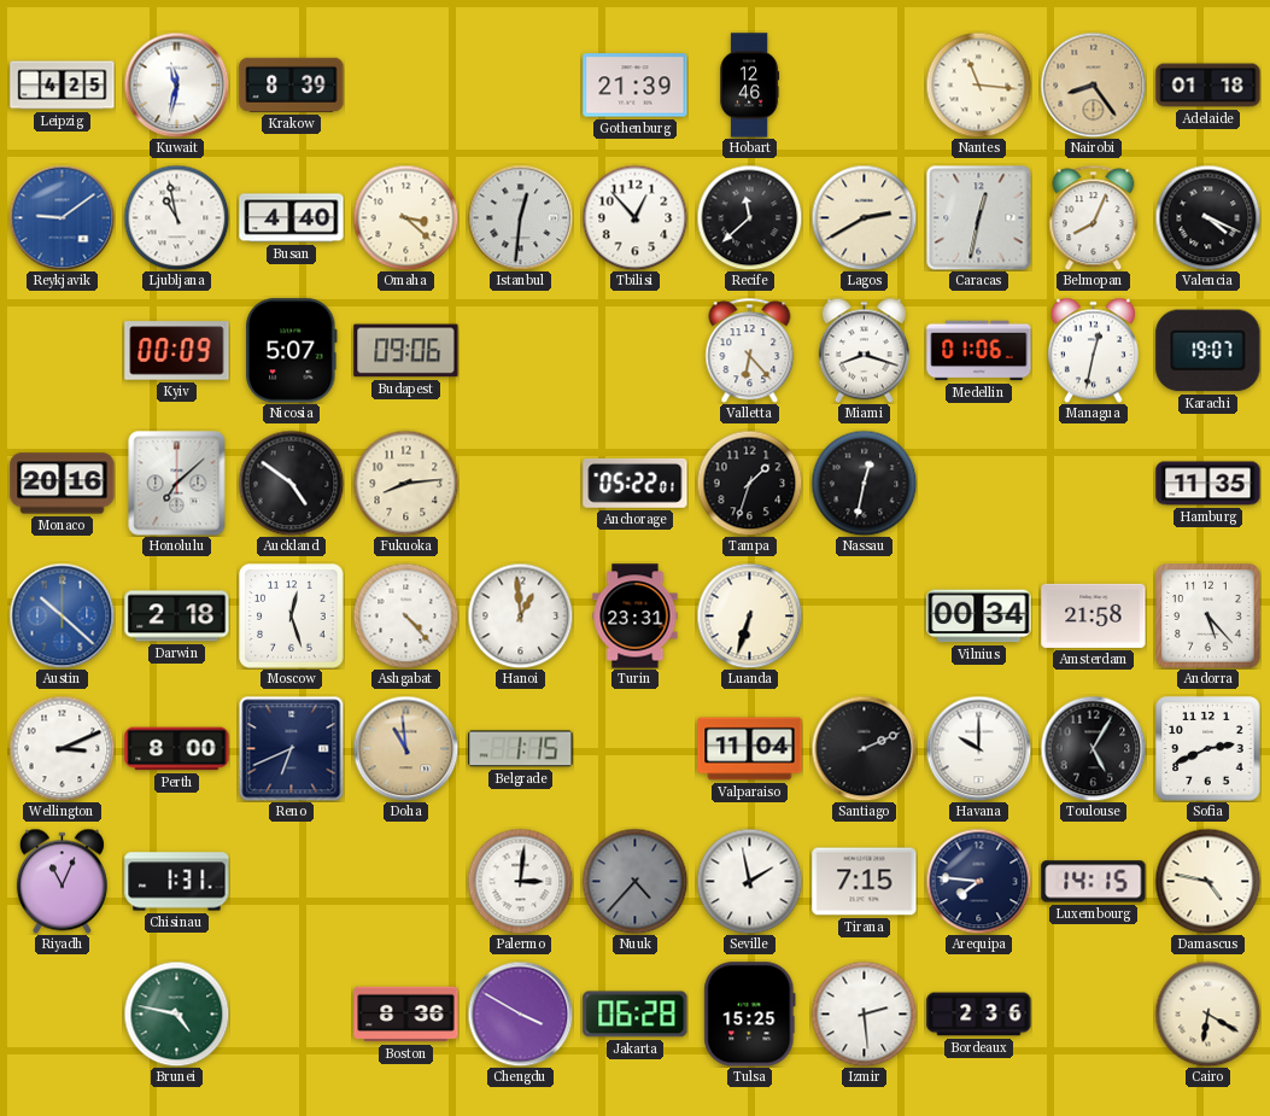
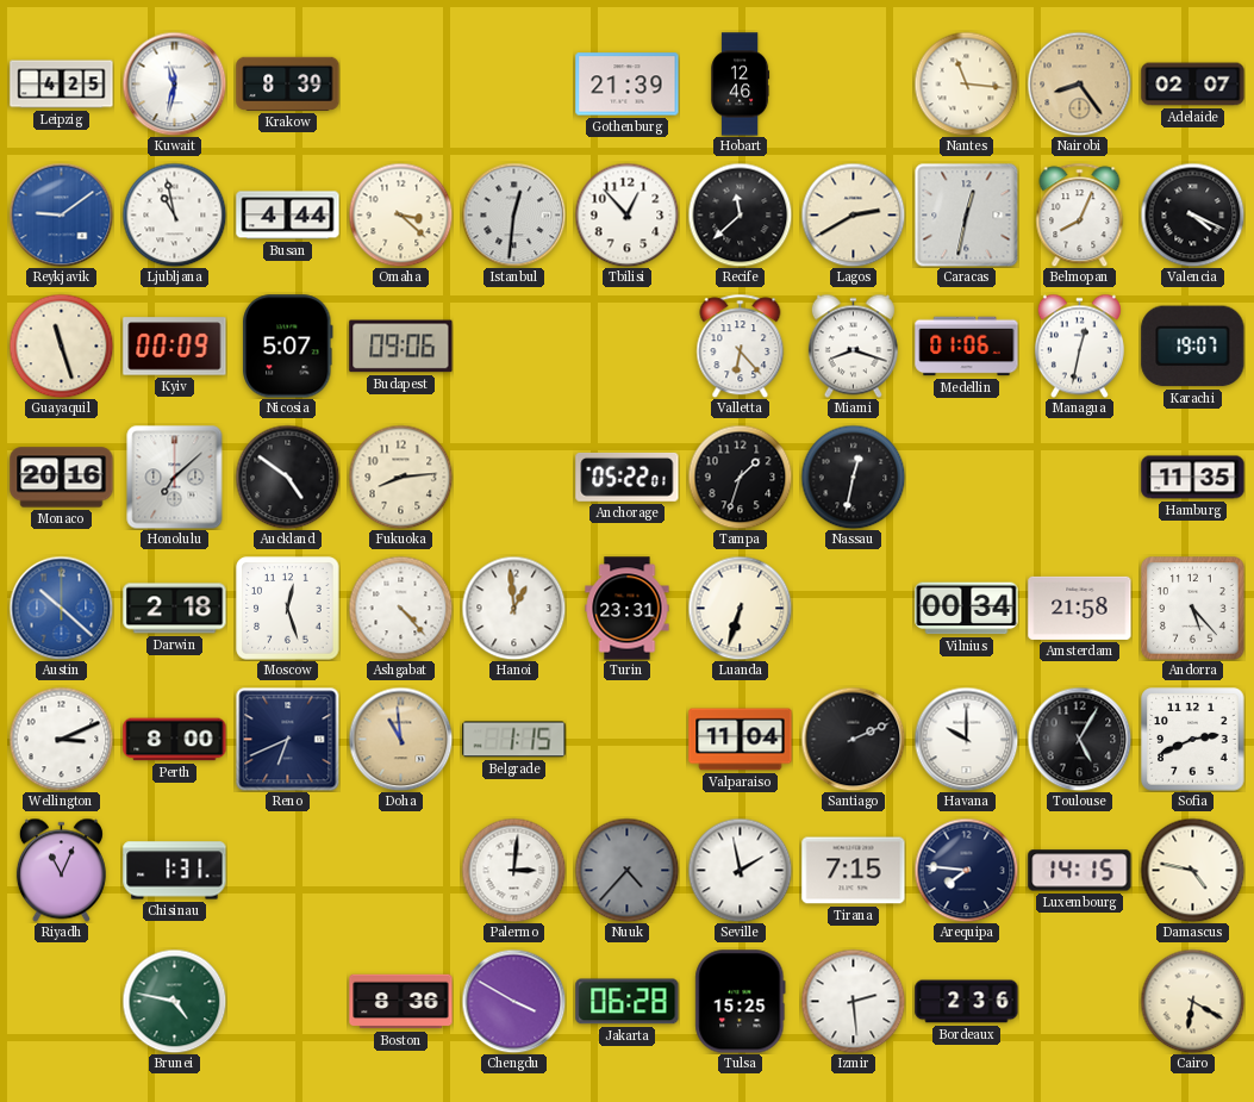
Adelaide: 01:18 -> 02:07
Busan: 4:40 -> 4:44
Guayaquil: none -> 11:27
